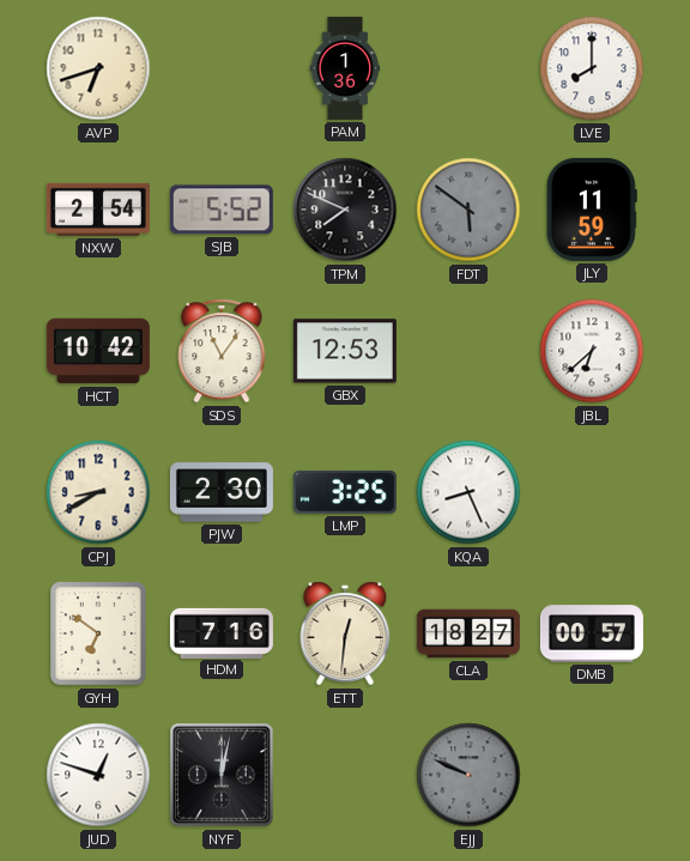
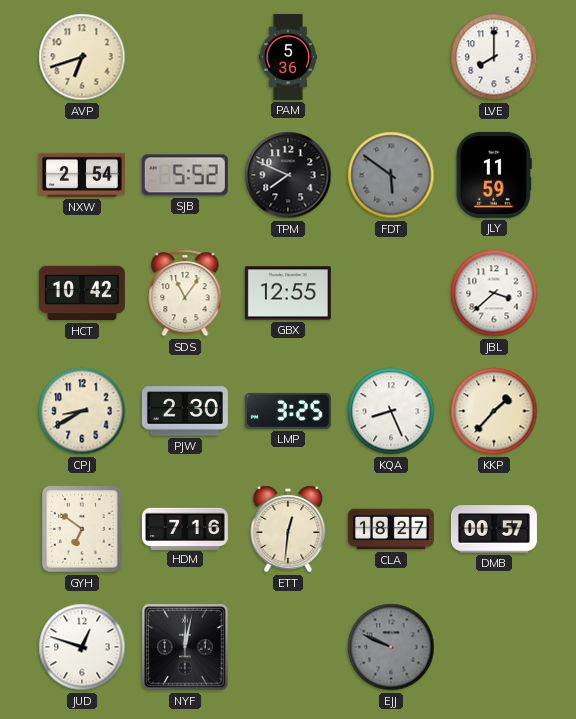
PAM: 1:36 -> 5:36
GBX: 12:53 -> 12:55
JBL: 6:38 -> 3:38
KKP: none -> 1:37
